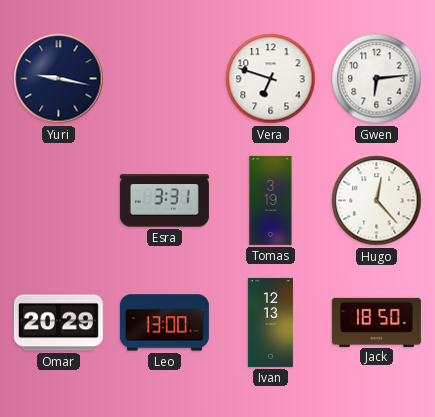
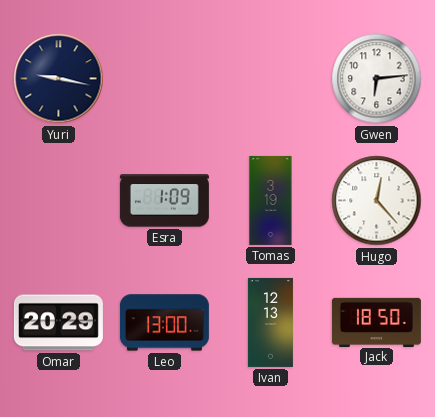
Vera: 6:48 -> none
Esra: 3:31 -> 1:09
